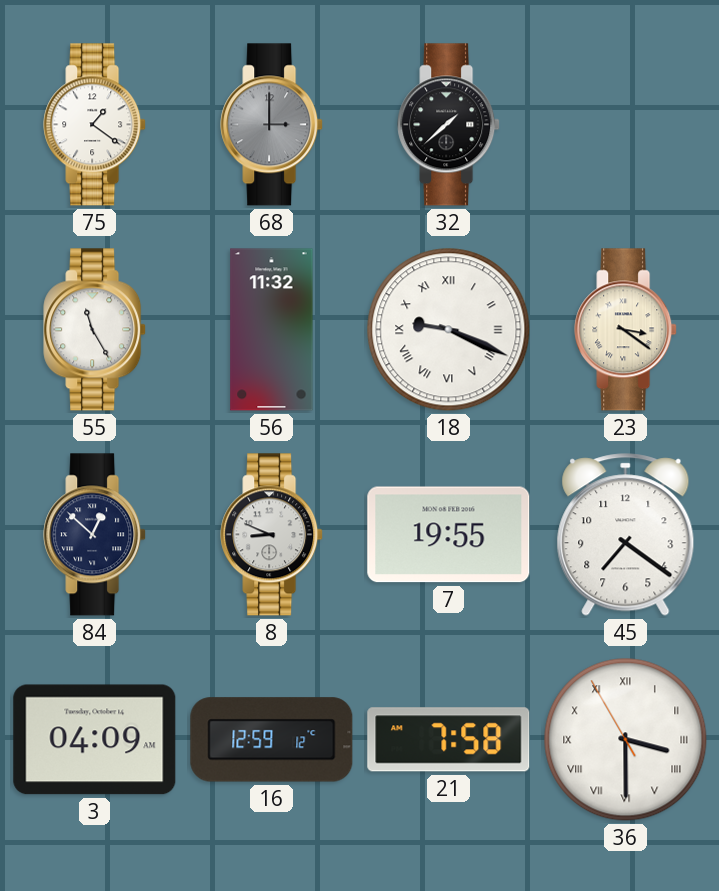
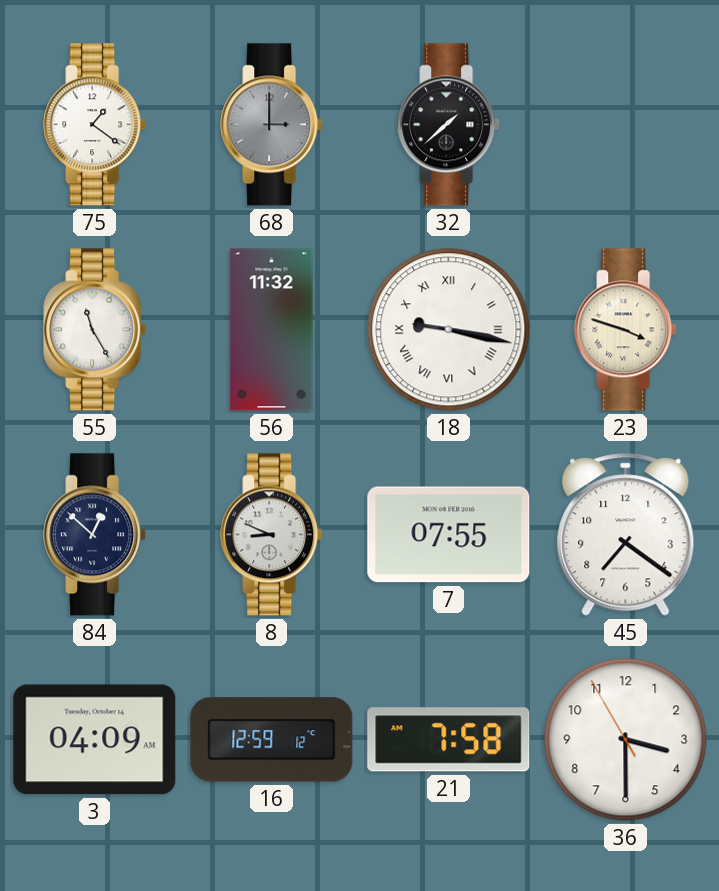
18: 9:19 -> 9:17
23: 3:21 -> 3:48
7: 19:55 -> 07:55
36 numerals: Roman -> Arabic
